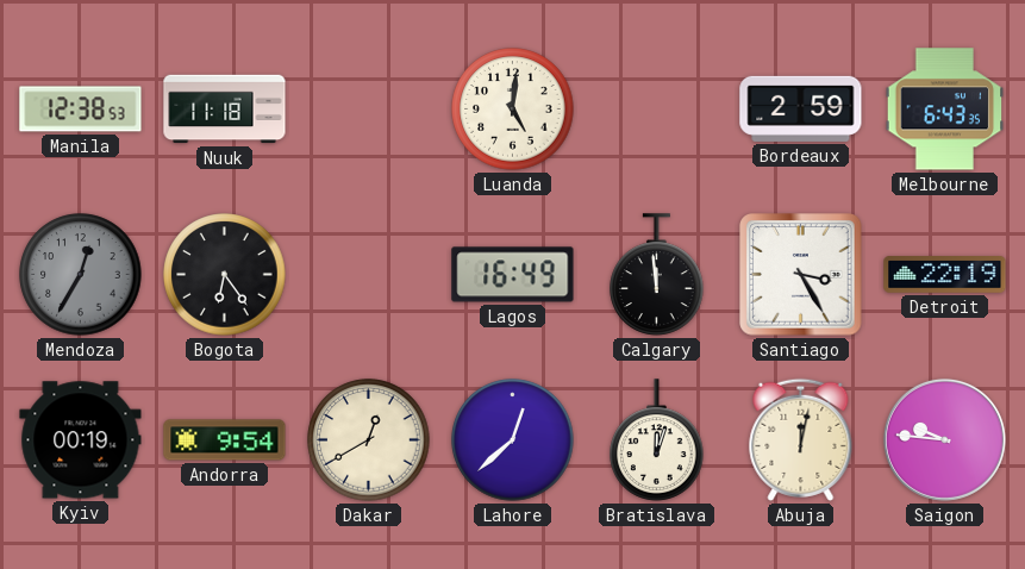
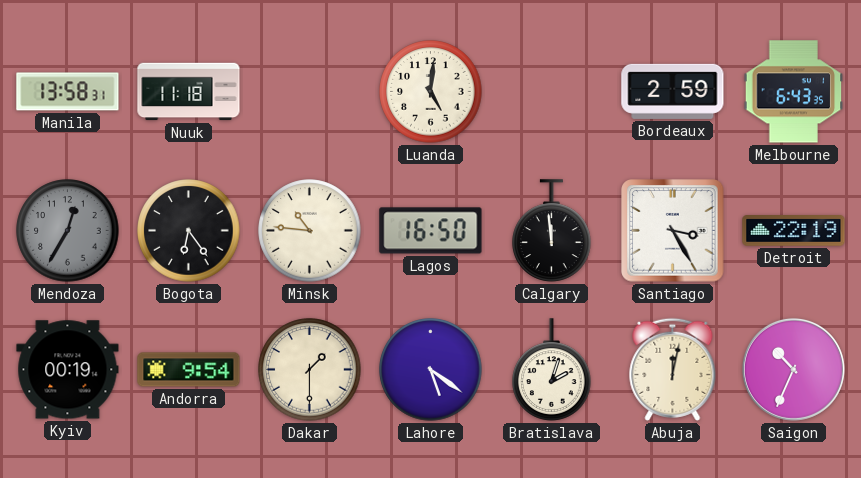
Manila: 12:38 -> 13:58
Minsk: none -> 10:46
Lagos: 16:49 -> 16:50
Dakar: 12:40 -> 1:30
Lahore: 12:38 -> 5:21
Bratislava: 12:03 -> 2:03
Saigon: 9:46 -> 10:34
